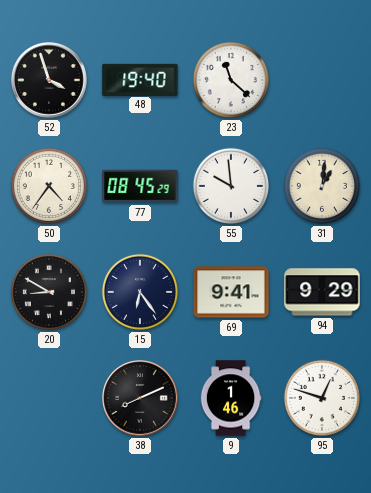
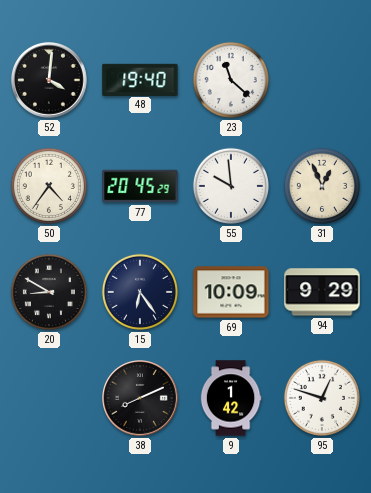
52: 3:57 -> 4:01
77: 08:45 -> 20:45
31: 1:01 -> 12:56
69: 9:41 -> 10:09
9: 1:46 -> 1:42
